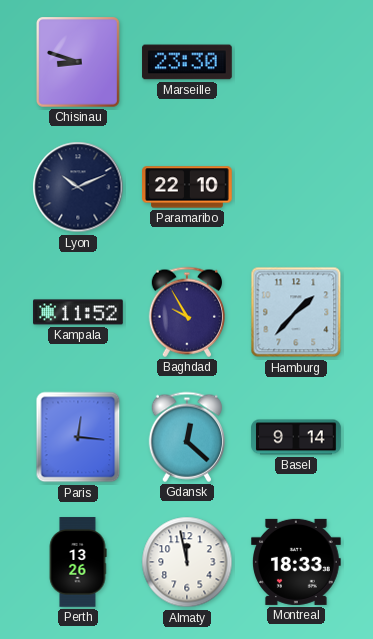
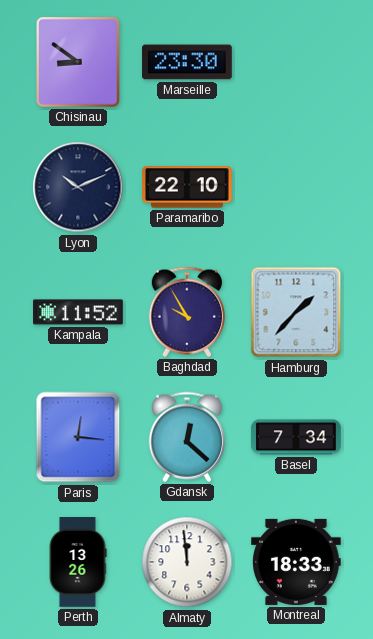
Chisinau: 8:48 -> 8:51
Basel: 9:14 -> 7:34
Almaty: 11:58 -> 11:59
